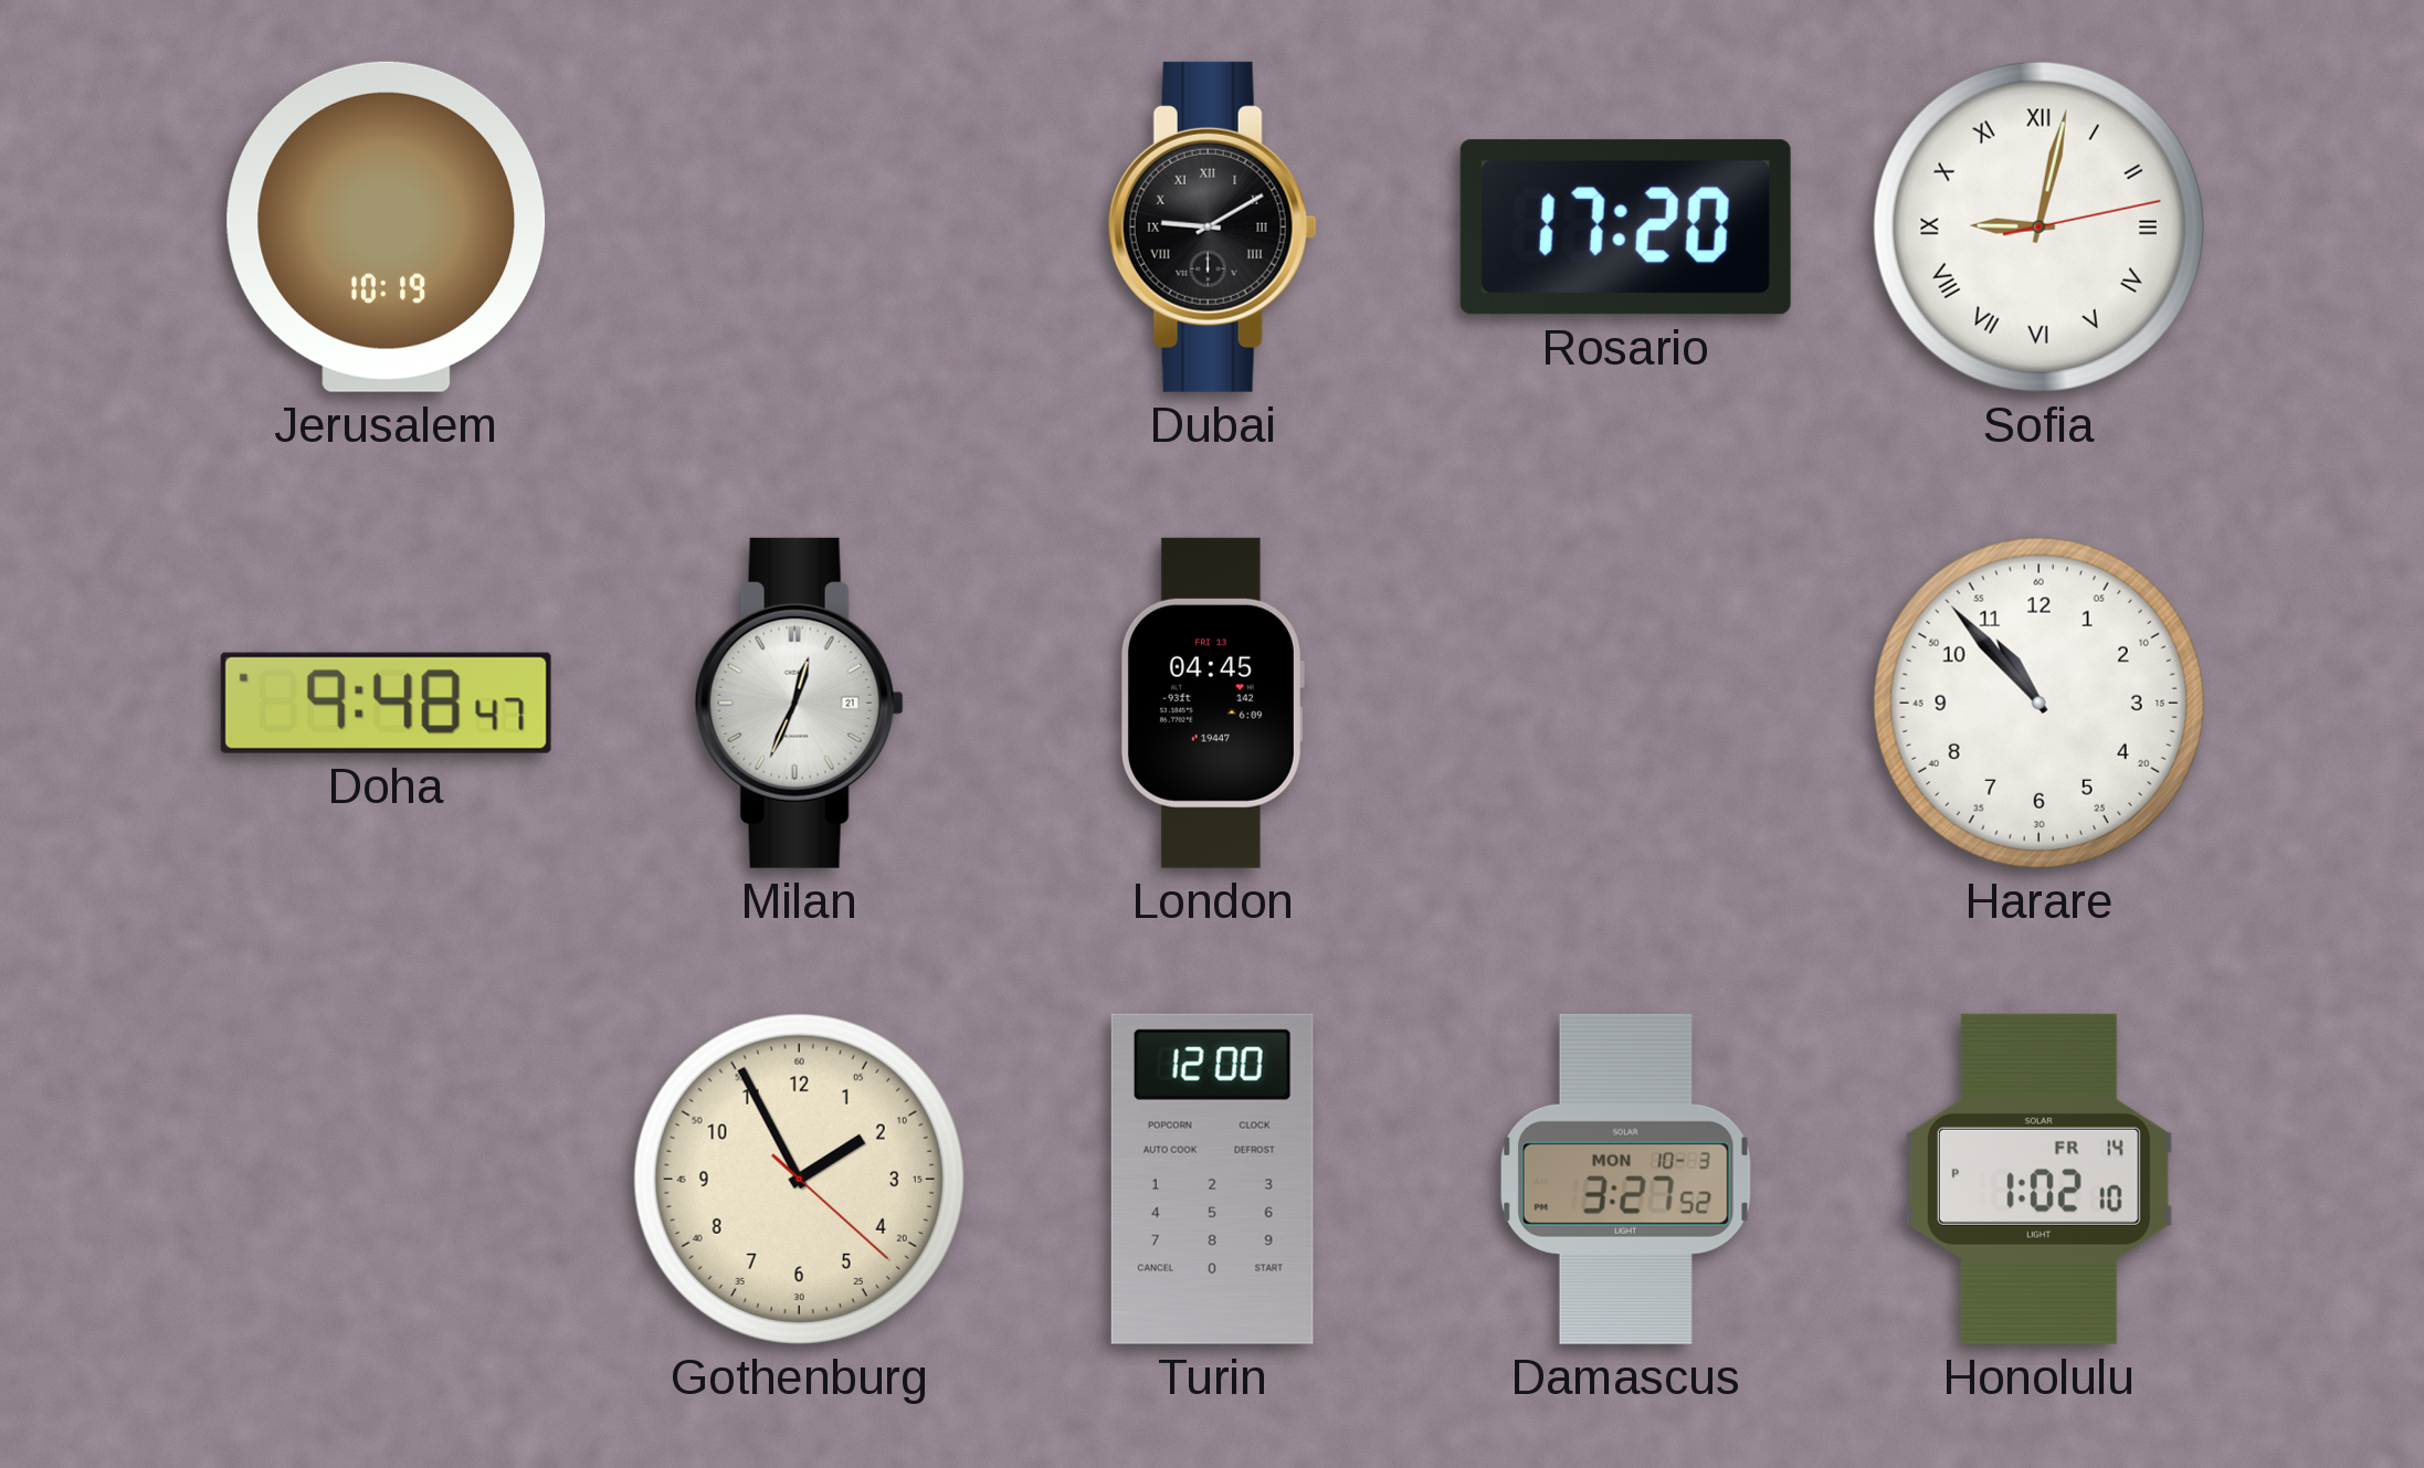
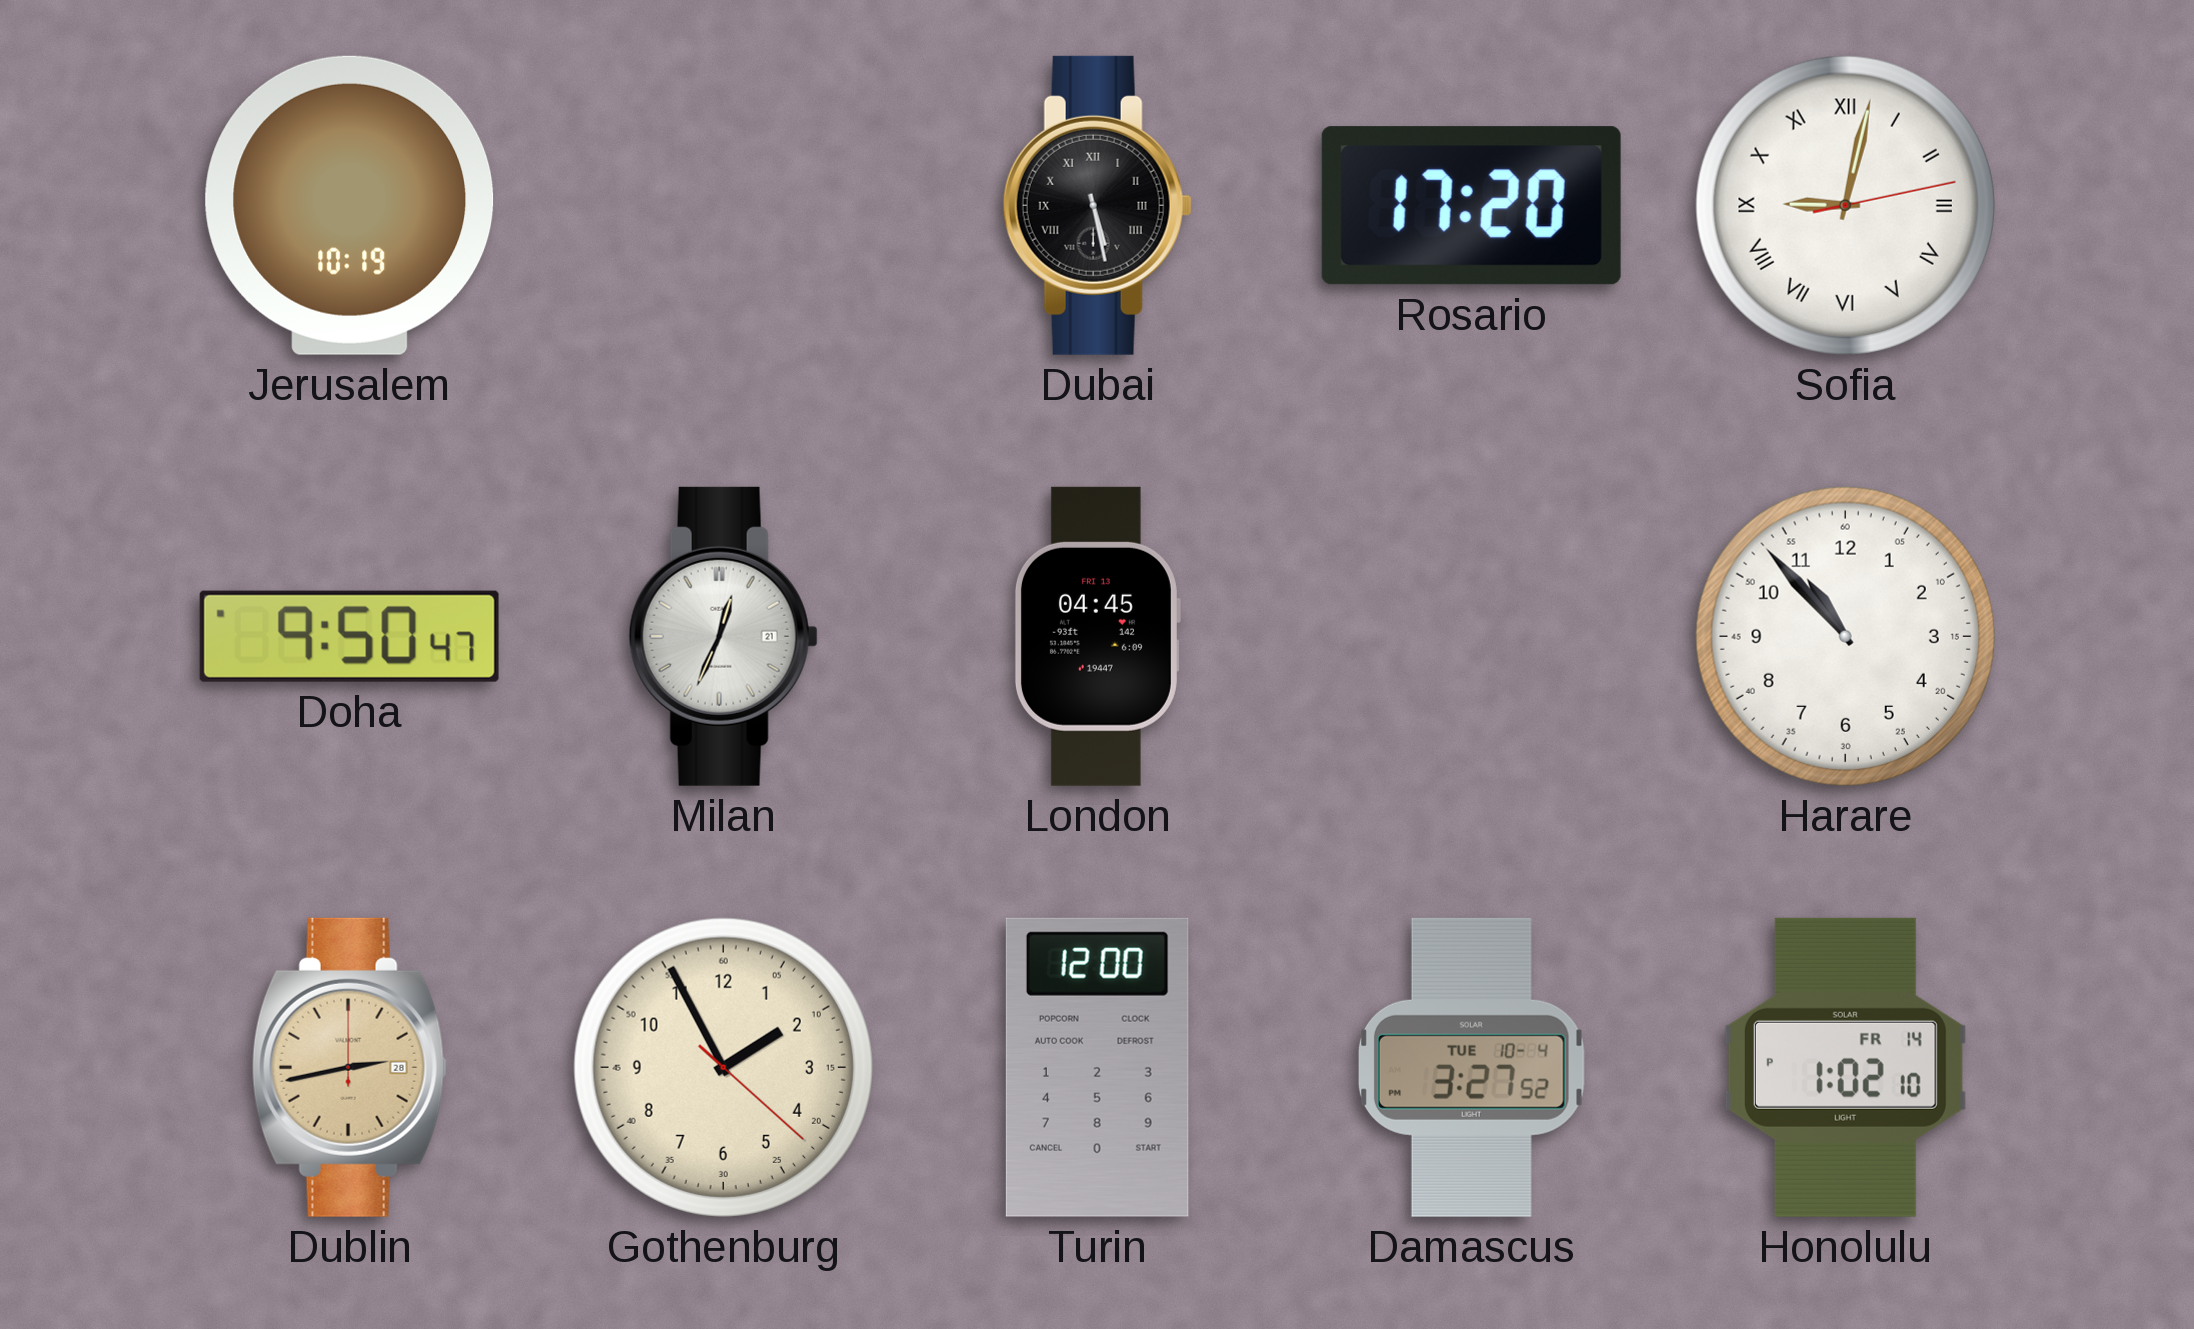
Dubai: 9:10 -> 5:28
Doha: 9:48 -> 9:50
Dublin: none -> 2:43
Damascus date: MON 10-3 -> TUE 10-4
